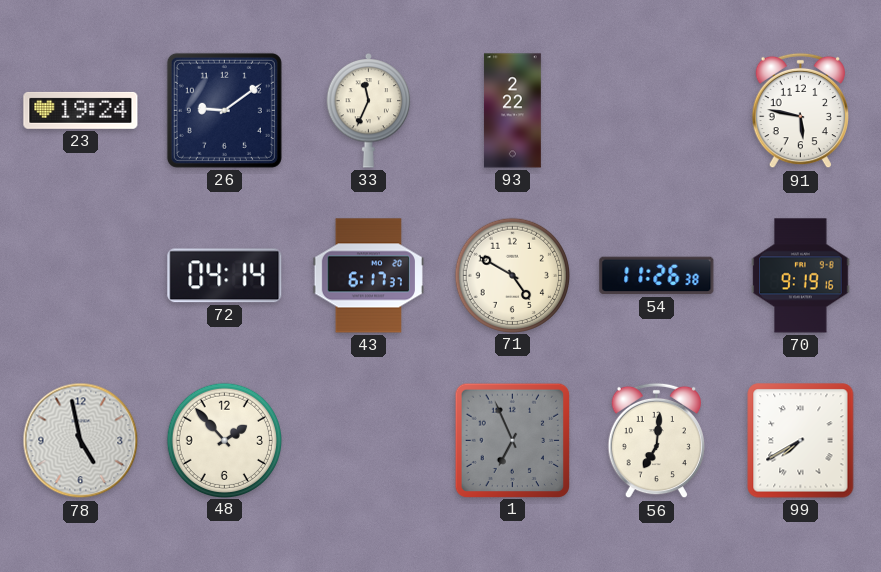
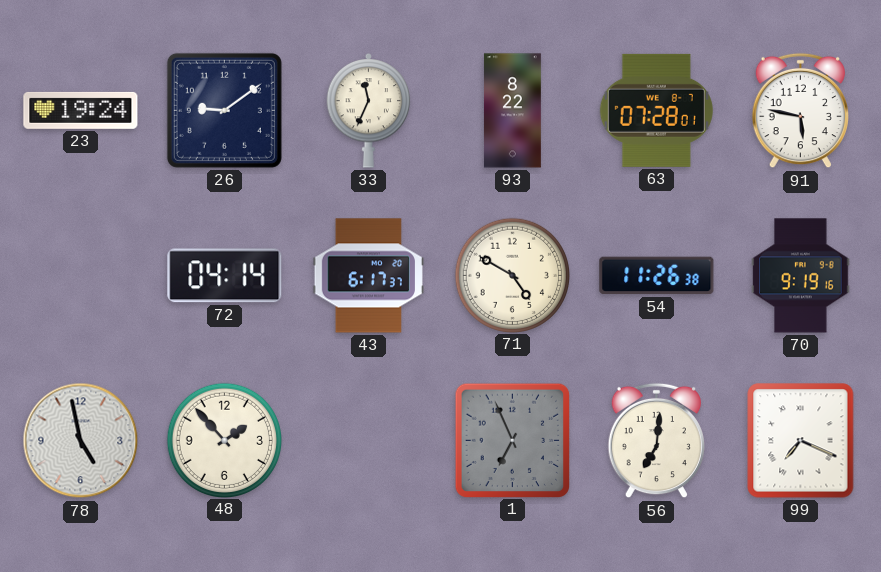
93: 2:22 -> 8:22
63: none -> 07:28
99: 7:40 -> 7:19
